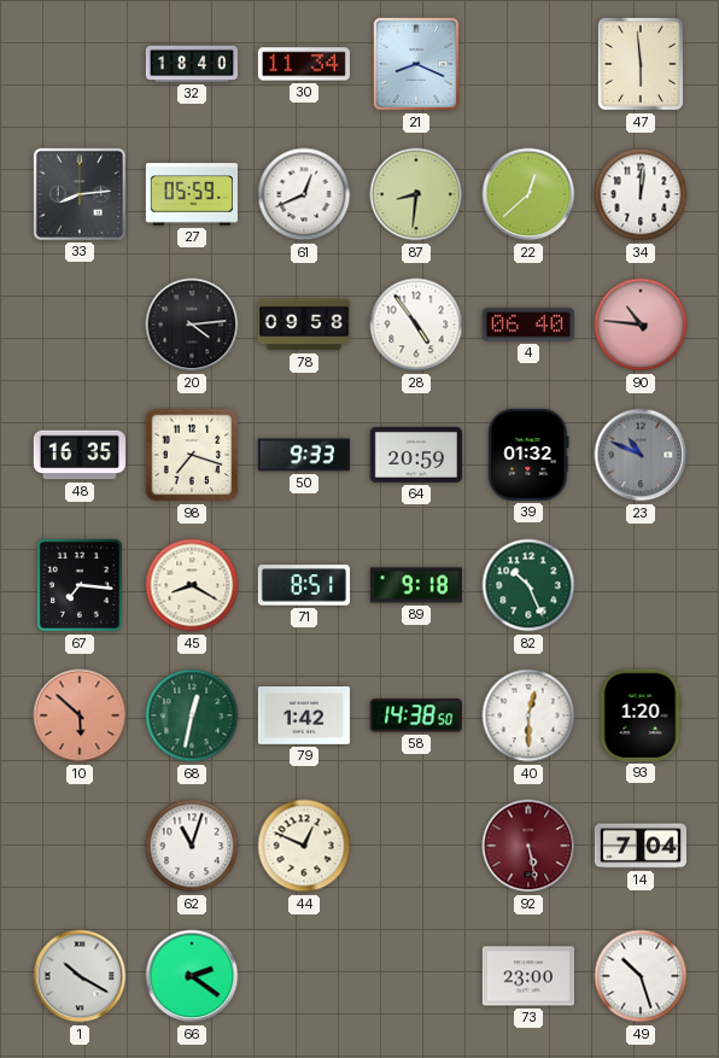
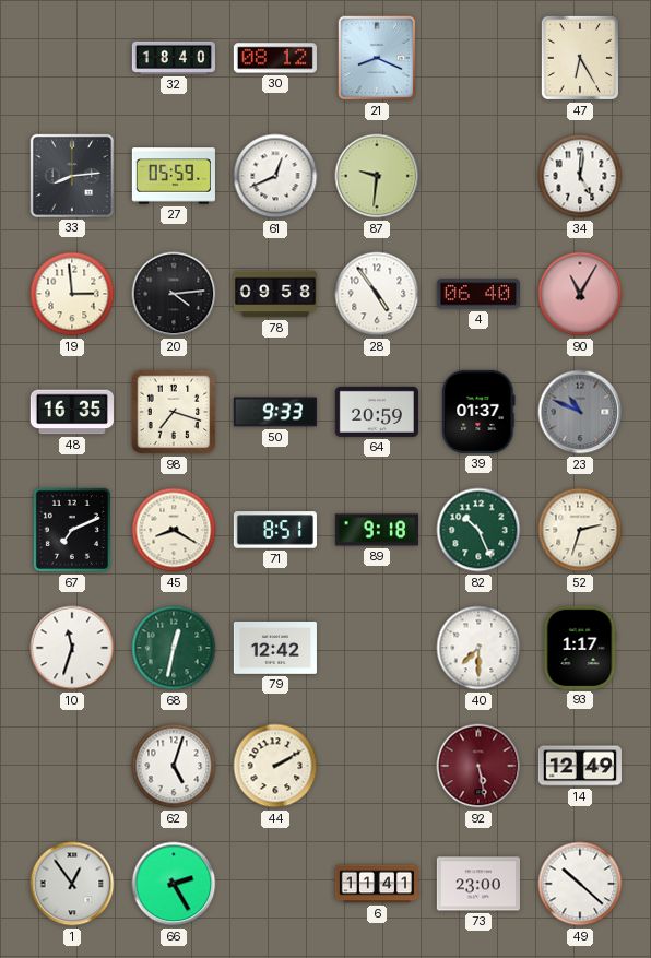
30: 11:34 -> 08:12
47: 5:59 -> 6:25
87: 8:31 -> 9:31
22: 12:38 -> none
34: 12:01 -> 5:01
19: none -> 2:59
90: 10:46 -> 11:05
39: 01:32 -> 01:37
67: 7:16 -> 7:11
52: none -> 2:33
10: 5:52 -> 11:33
10 dial: salmon -> white
79: 1:42 -> 12:42
58: 14:38 -> none
40: 12:30 -> 7:30
93: 1:20 -> 1:17
62: 11:03 -> 5:03
44: 12:49 -> 2:10
14: 7:04 -> 12:49
1: 10:20 -> 12:54
66: 2:21 -> 2:25
6: none -> 11:41
49: 10:27 -> 10:22
